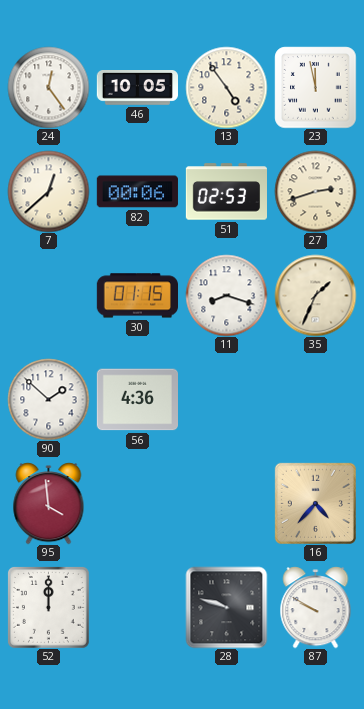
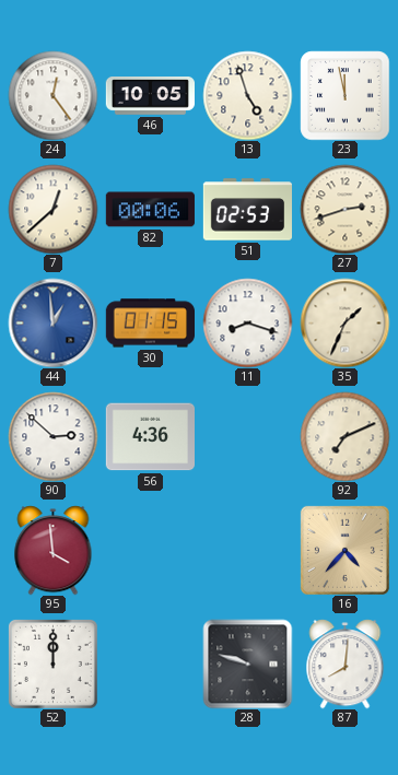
13: 4:54 -> 4:57
44: none -> 12:59
90: 1:52 -> 2:52
92: none -> 7:11
87: 9:50 -> 8:01
